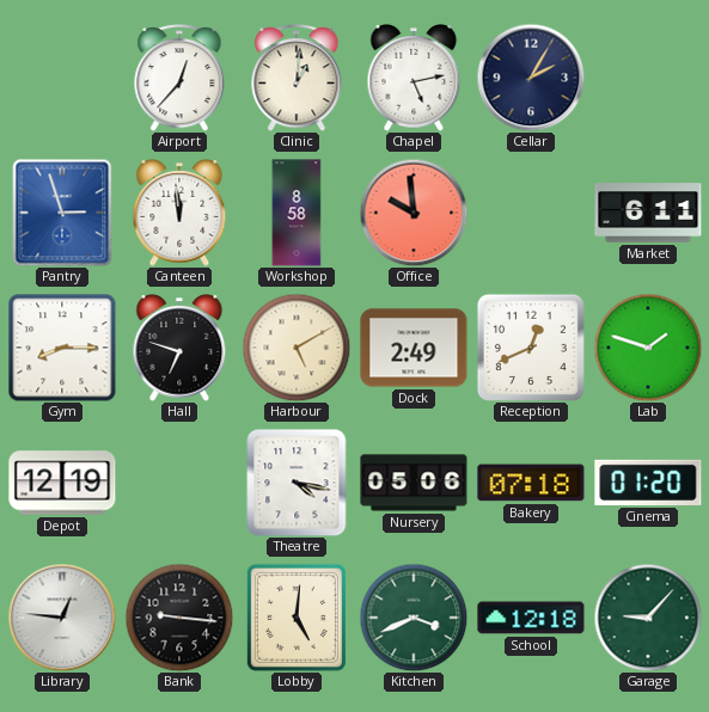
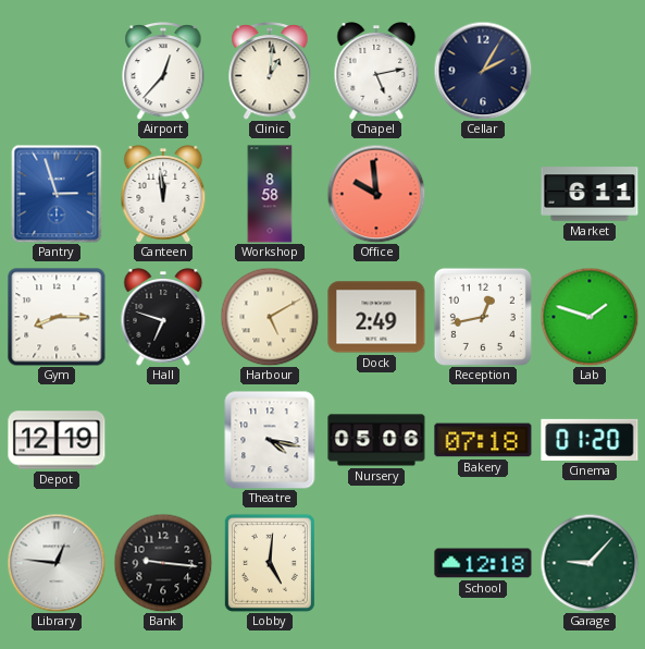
Reception: 12:41 -> 12:43
Kitchen: 3:41 -> none
